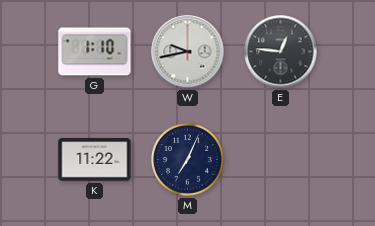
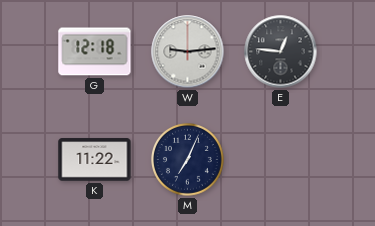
G: 1:10 -> 12:18
W: 9:43 -> 9:14
